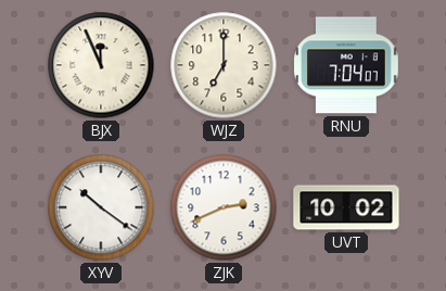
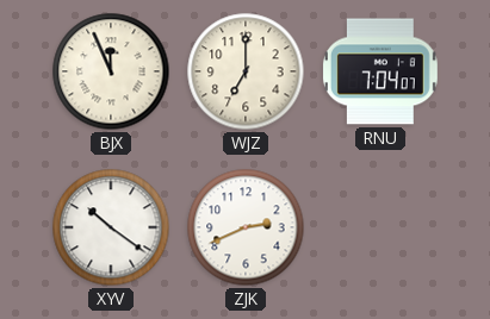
UVT: 10:02 -> none
